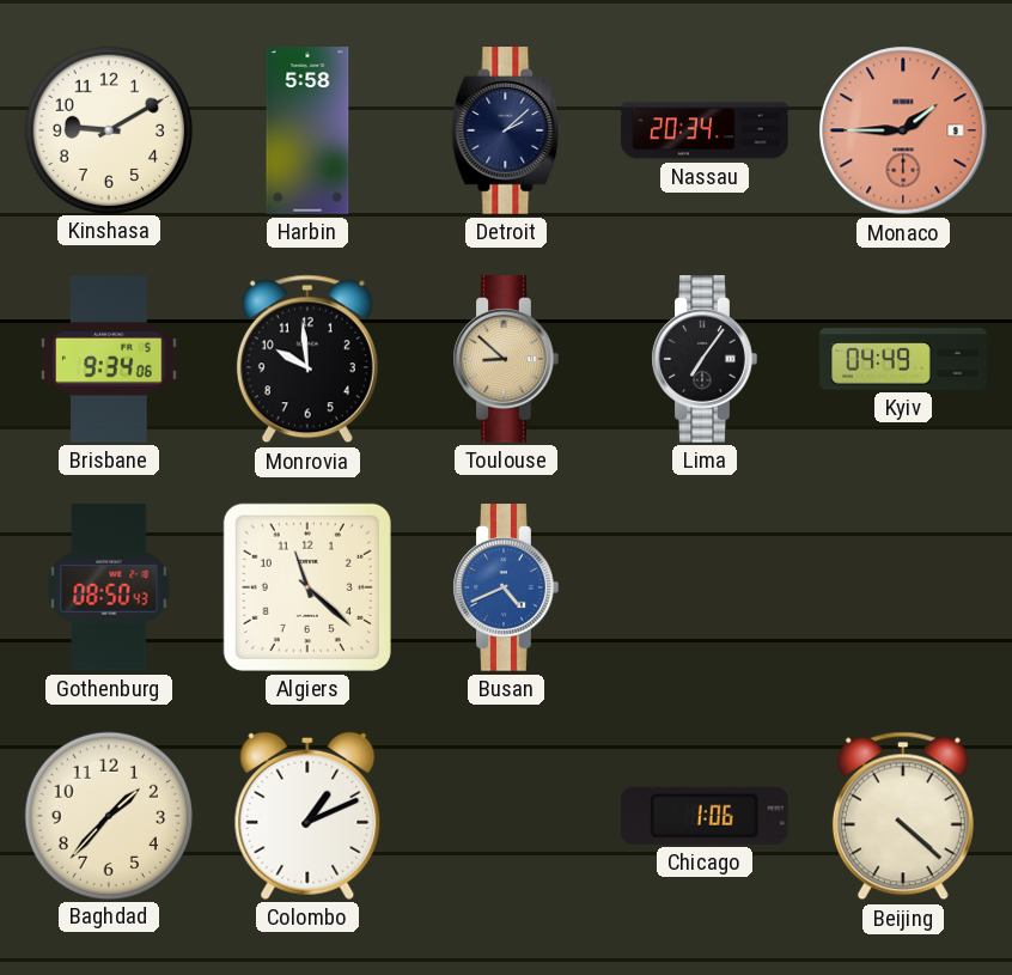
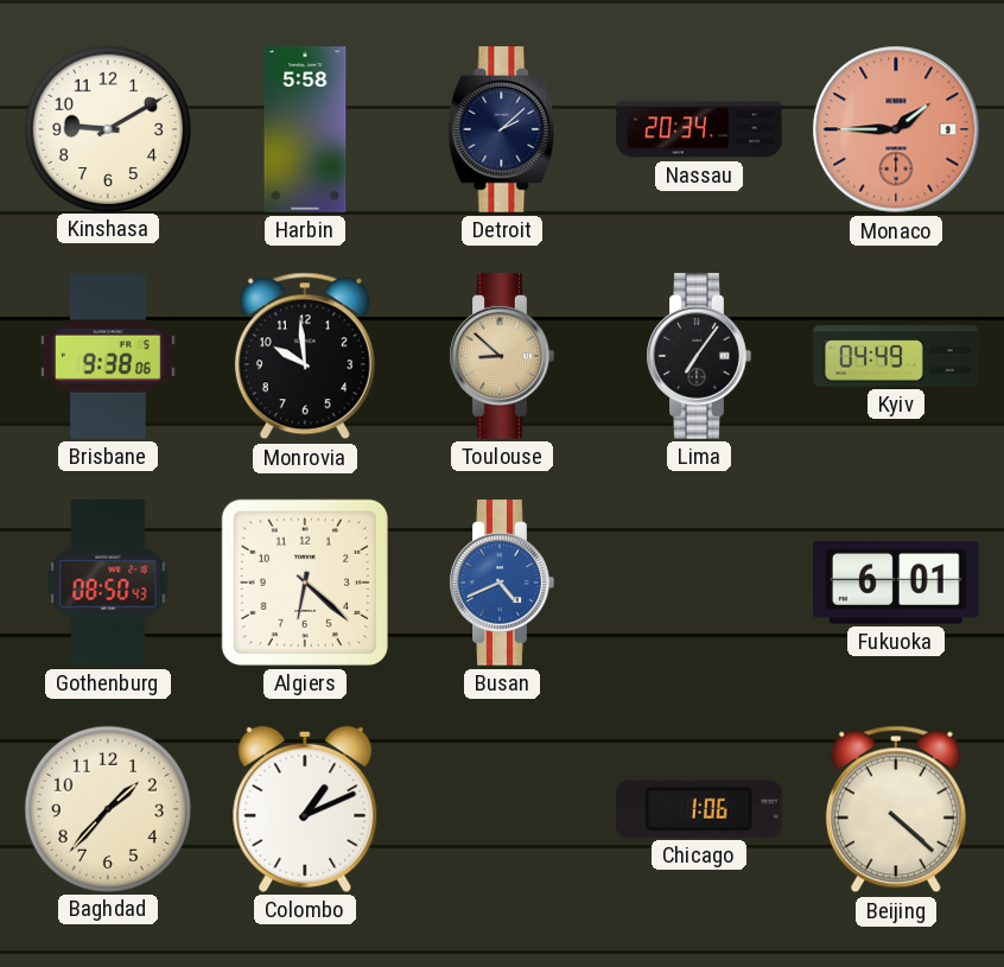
Brisbane: 9:34 -> 9:38
Algiers: 11:22 -> 6:22
Fukuoka: none -> 6:01
